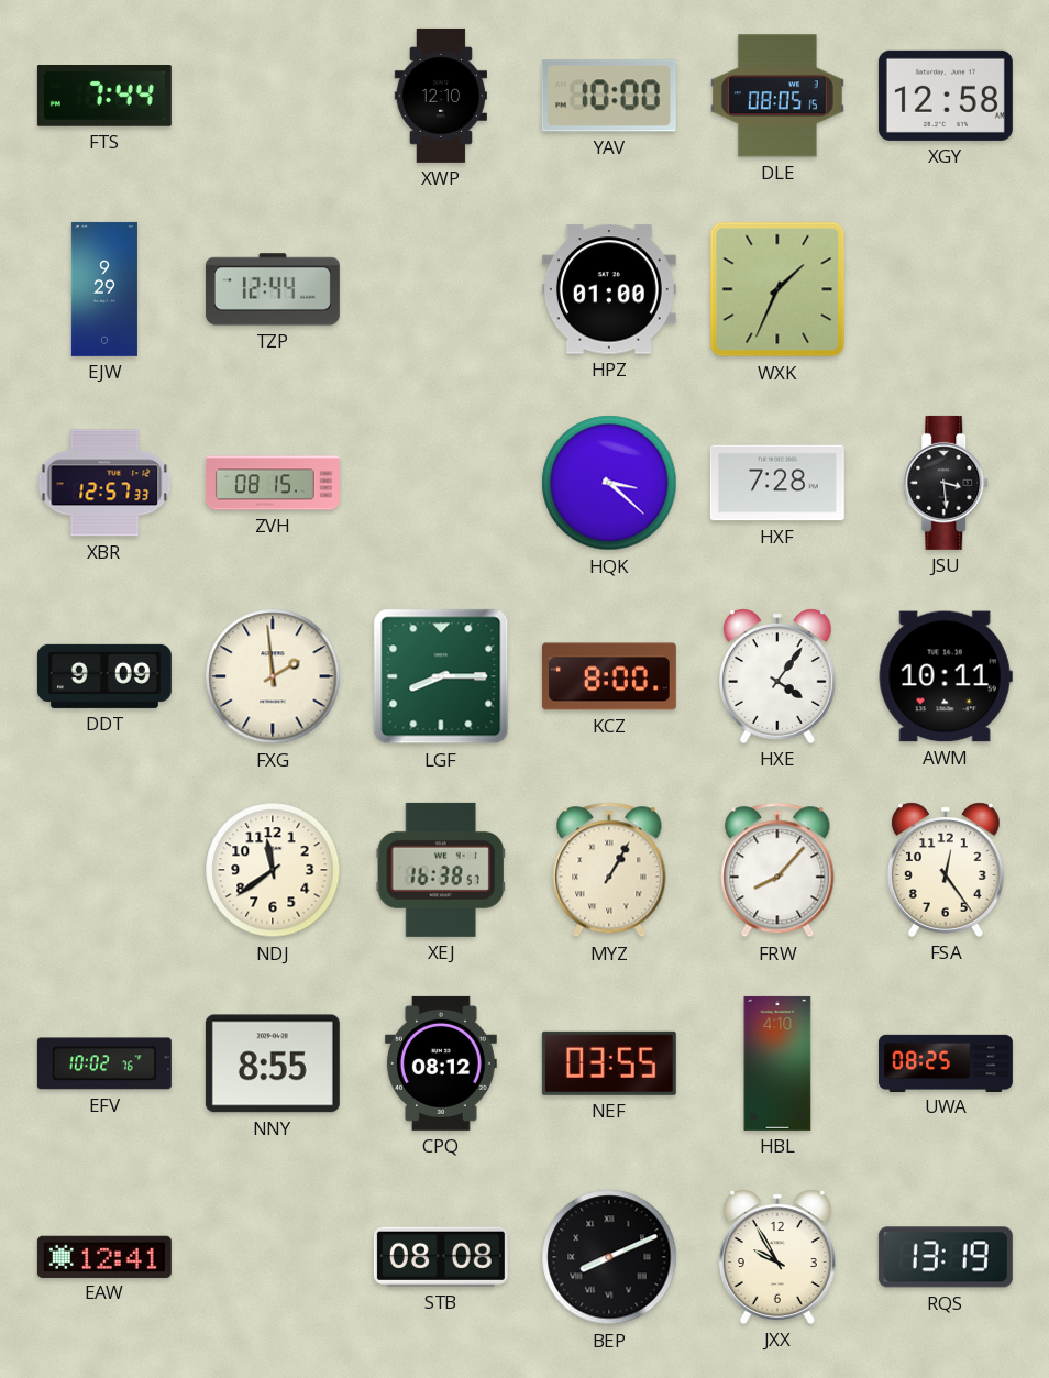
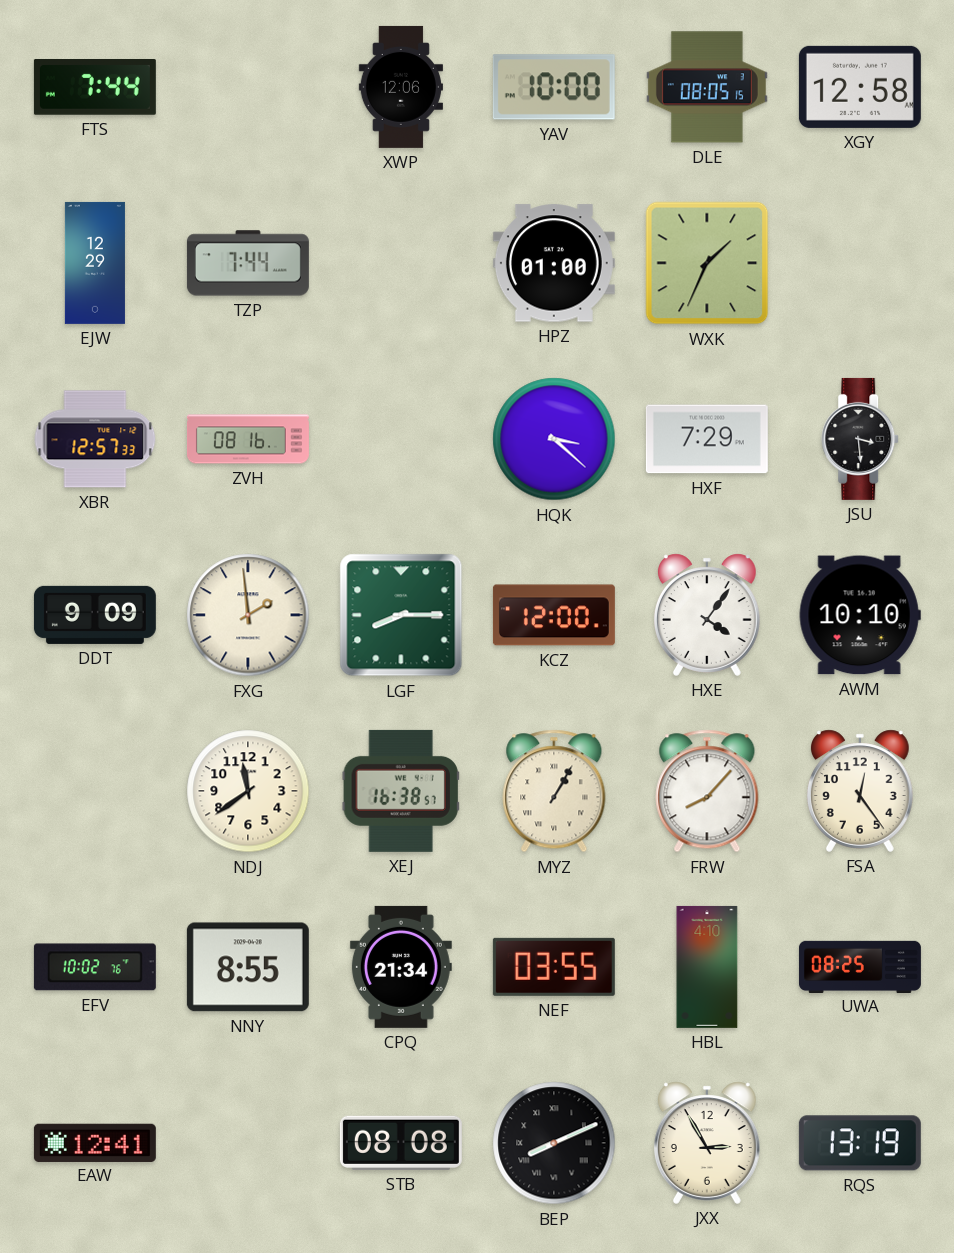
XWP: 12:10 -> 12:06
EJW: 9:29 -> 12:29
TZP: 12:44 -> 7:44
ZVH: 08:15 -> 08:16
HXF: 7:28 -> 7:29
KCZ: 8:00 -> 12:00
AWM: 10:11 -> 10:10
CPQ: 08:12 -> 21:34
JXX: 9:55 -> 2:55
